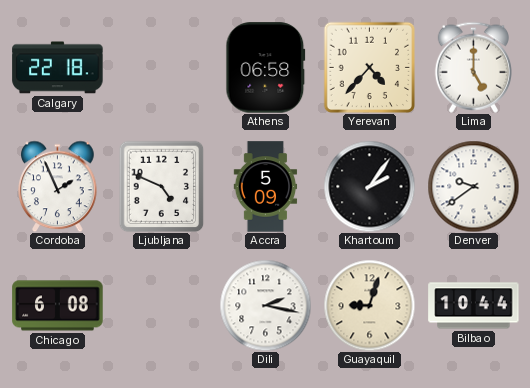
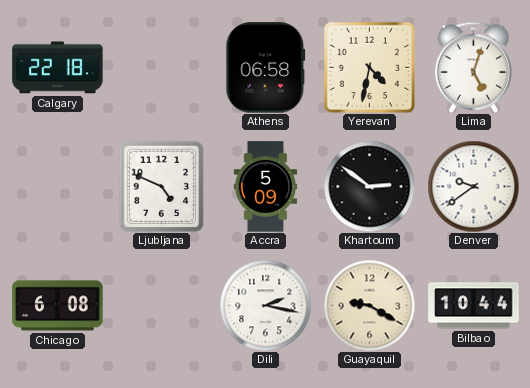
Yerevan: 4:37 -> 4:32
Lima: 5:00 -> 5:03
Cordoba: 1:56 -> none
Khartoum: 2:06 -> 2:51
Guayaquil: 9:03 -> 9:20
